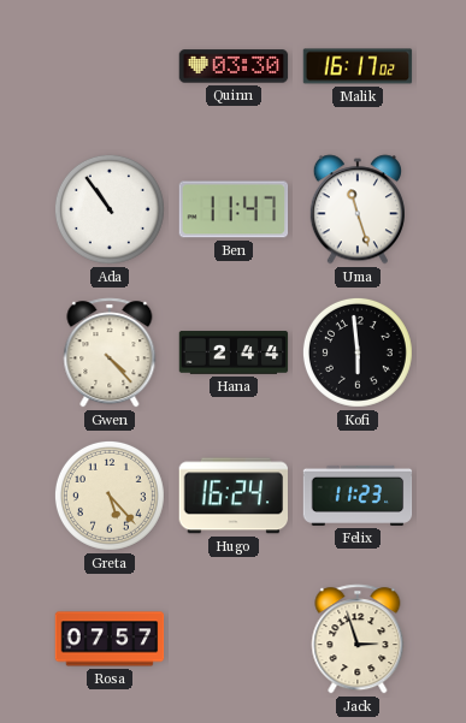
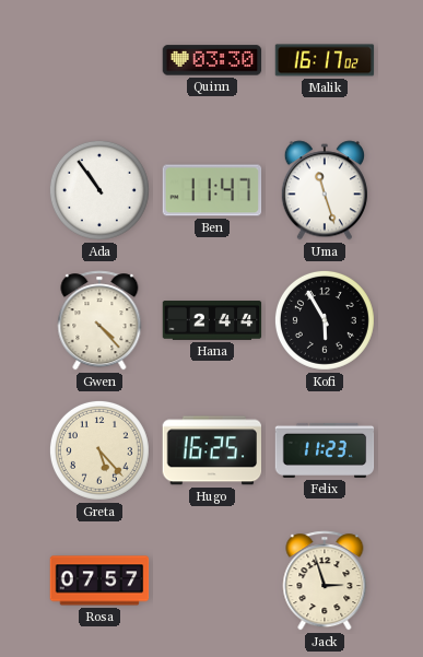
Kofi: 5:59 -> 5:55
Hugo: 16:24 -> 16:25
